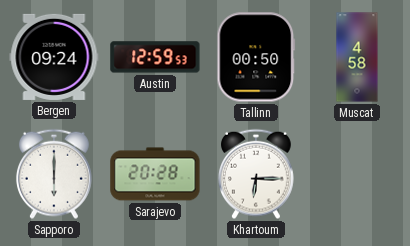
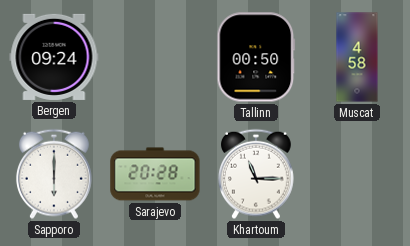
Austin: 12:59 -> none
Khartoum: 6:15 -> 11:15
